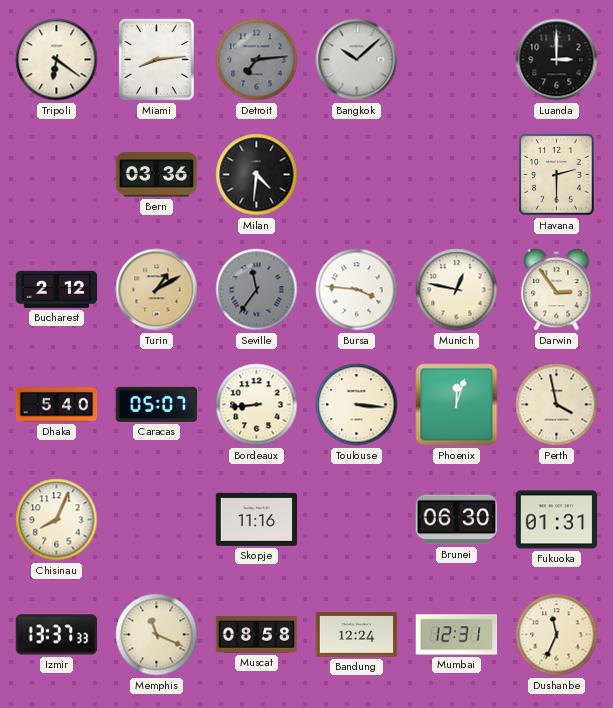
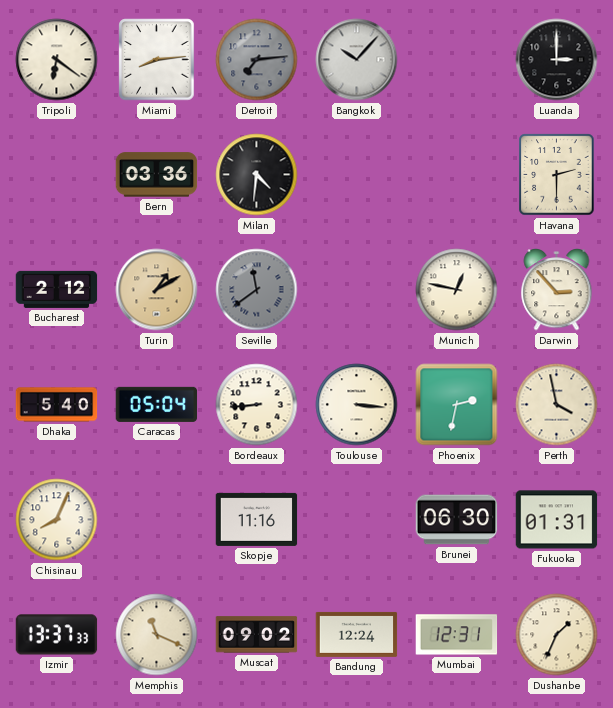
Bangkok: 10:08 -> 10:07
Seville: 11:36 -> 11:39
Bursa: 3:46 -> none
Darwin: 2:54 -> 2:53
Caracas: 05:07 -> 05:04
Phoenix: 12:03 -> 2:32
Muscat: 08:58 -> 09:02
Dushanbe: 11:34 -> 1:34
